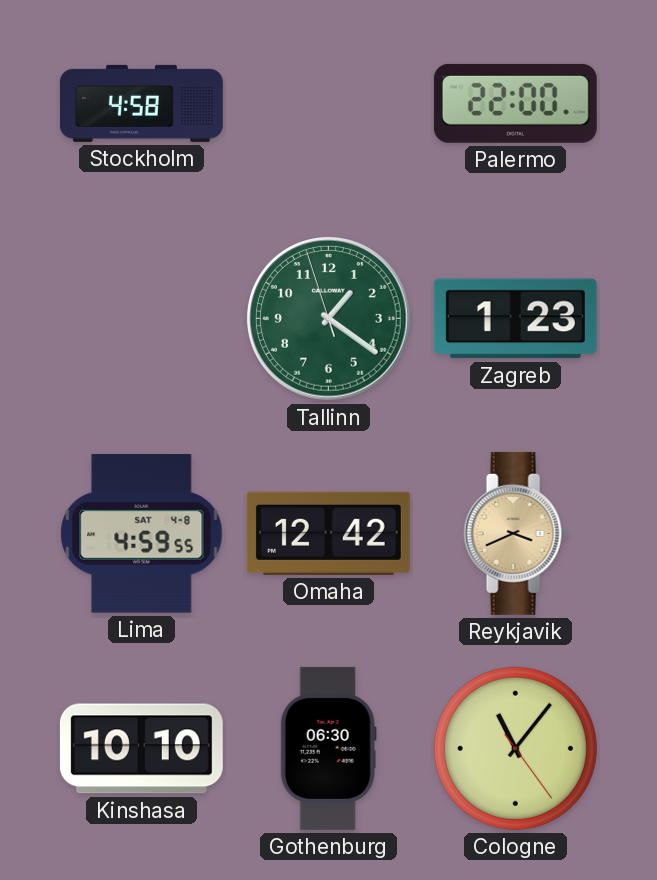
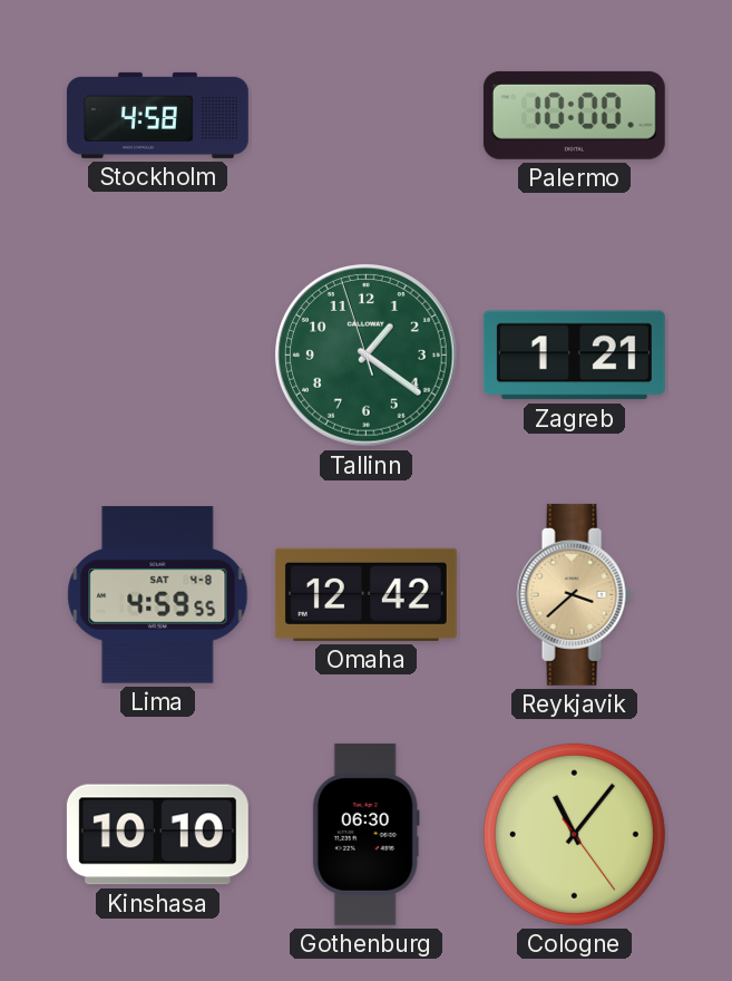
Palermo: 22:00 -> 10:00
Zagreb: 1:23 -> 1:21
Reykjavik: 3:41 -> 3:38
